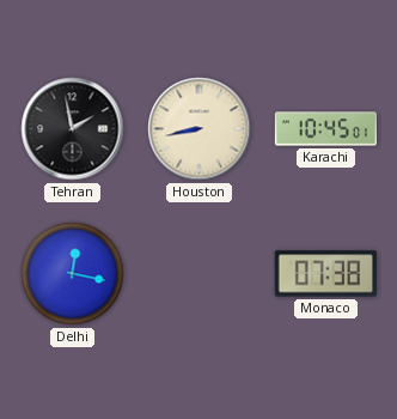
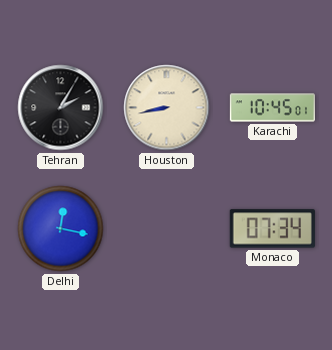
Tehran: 1:58 -> 2:05
Monaco: 07:38 -> 07:34
